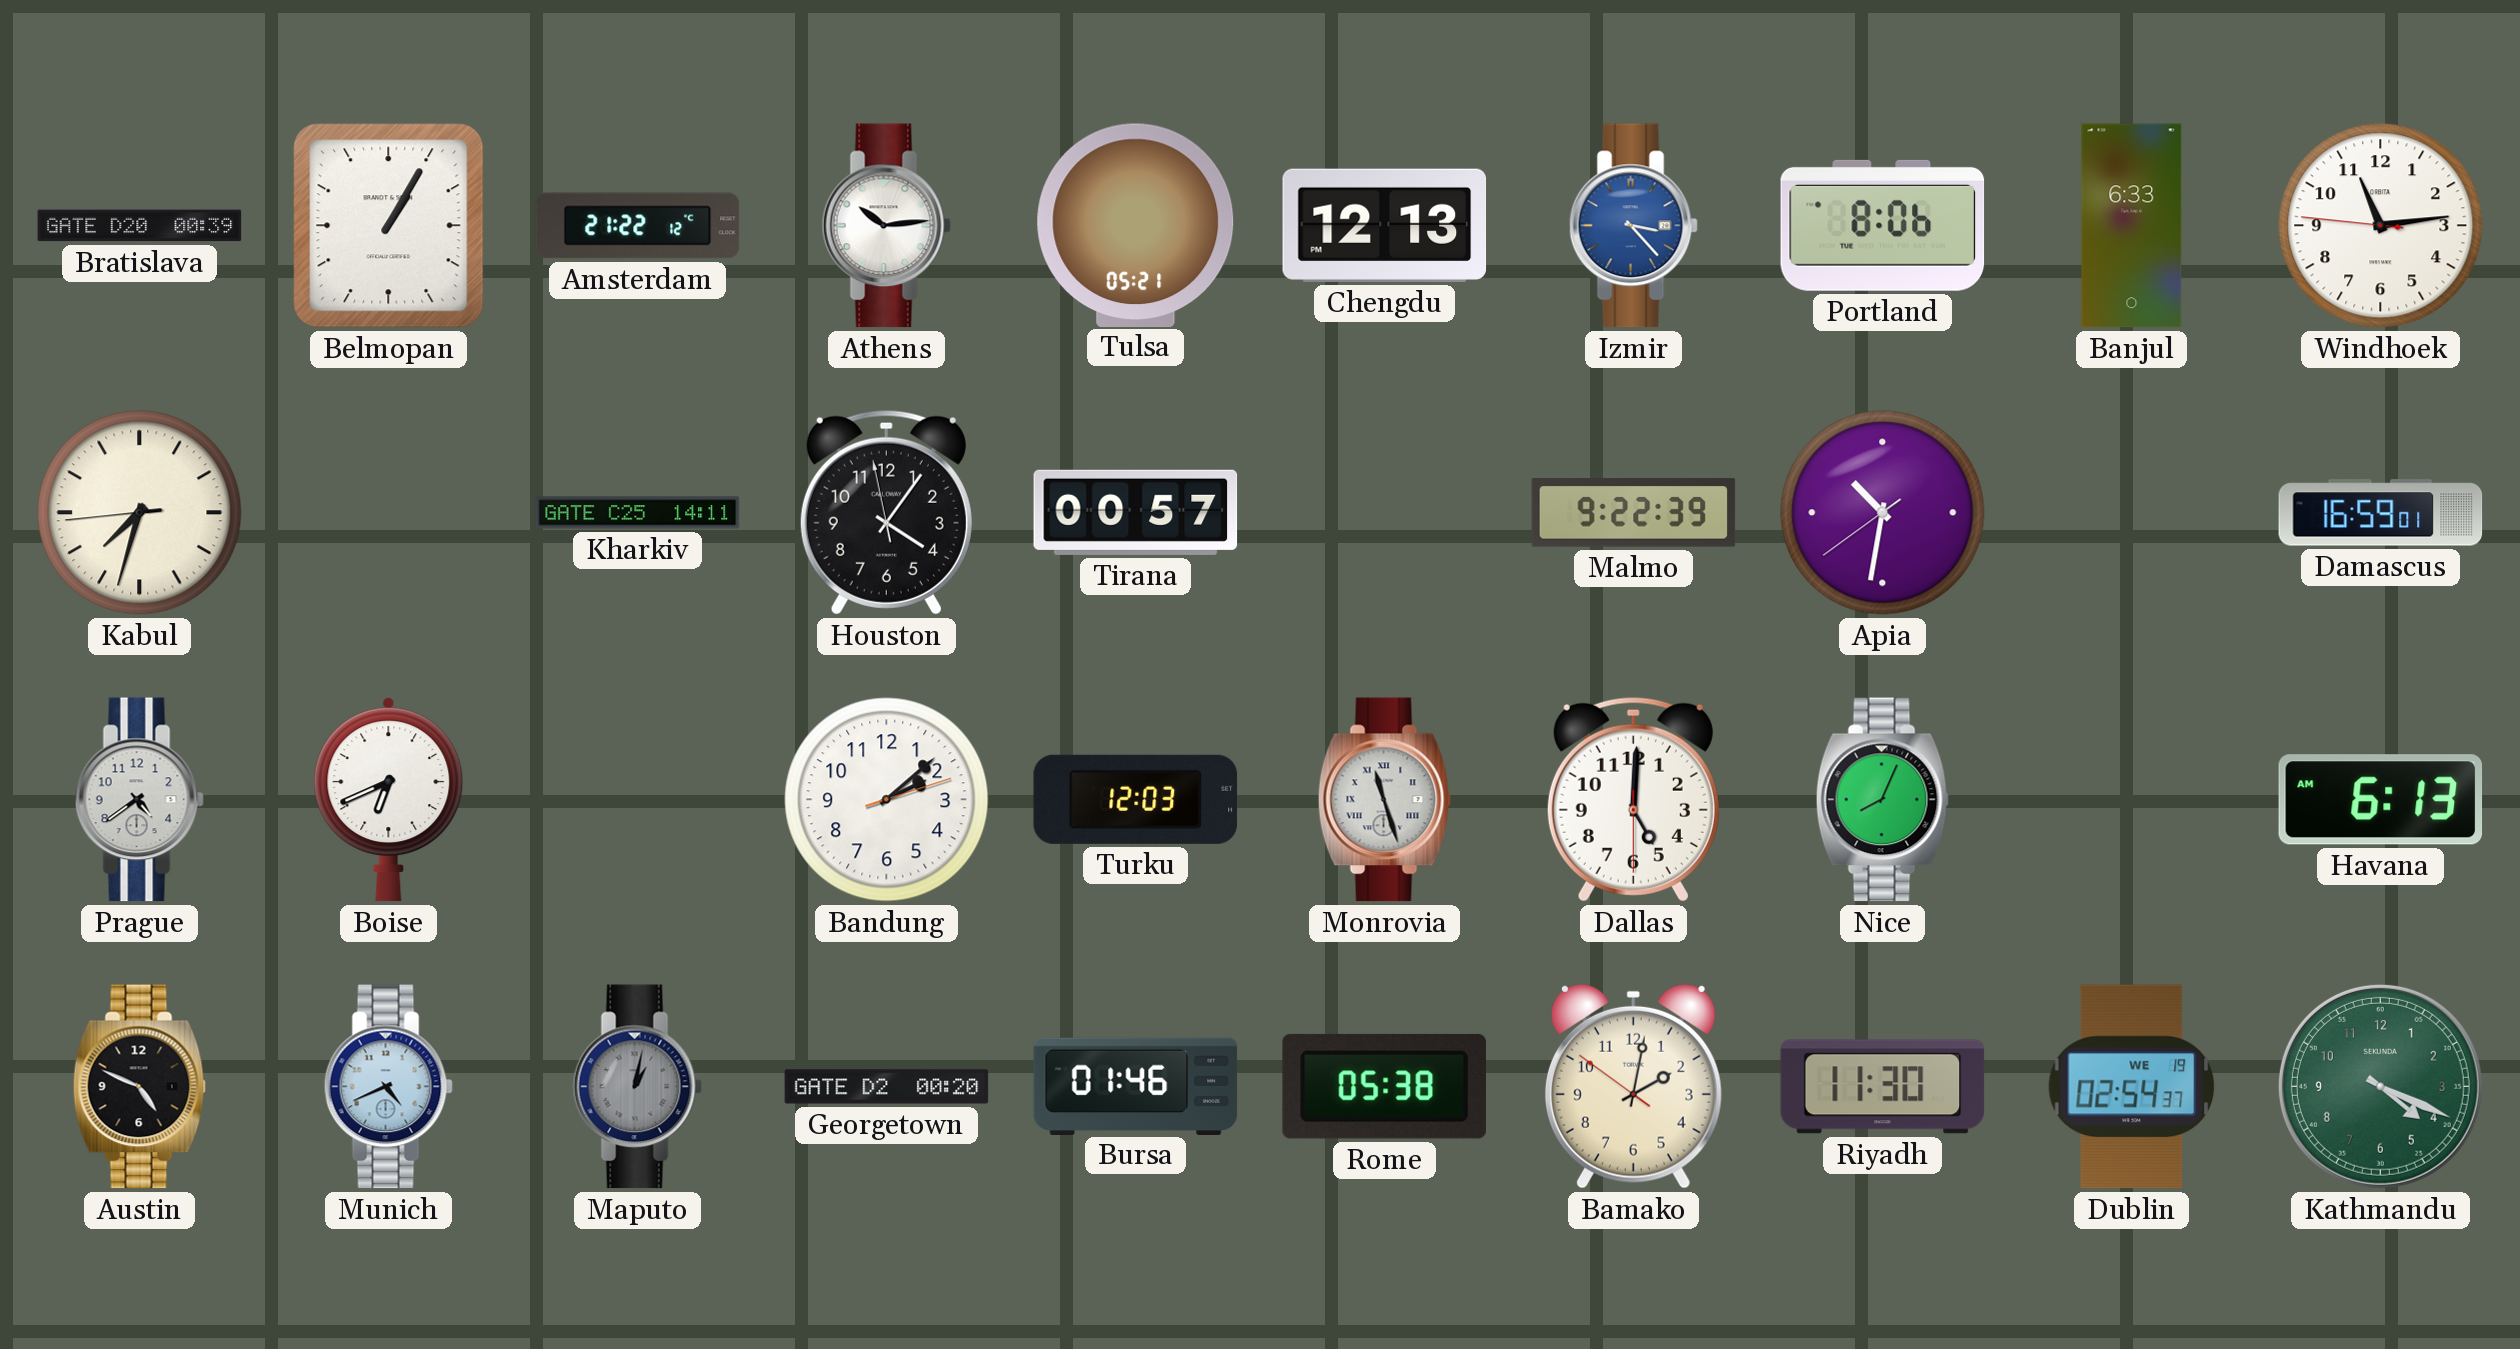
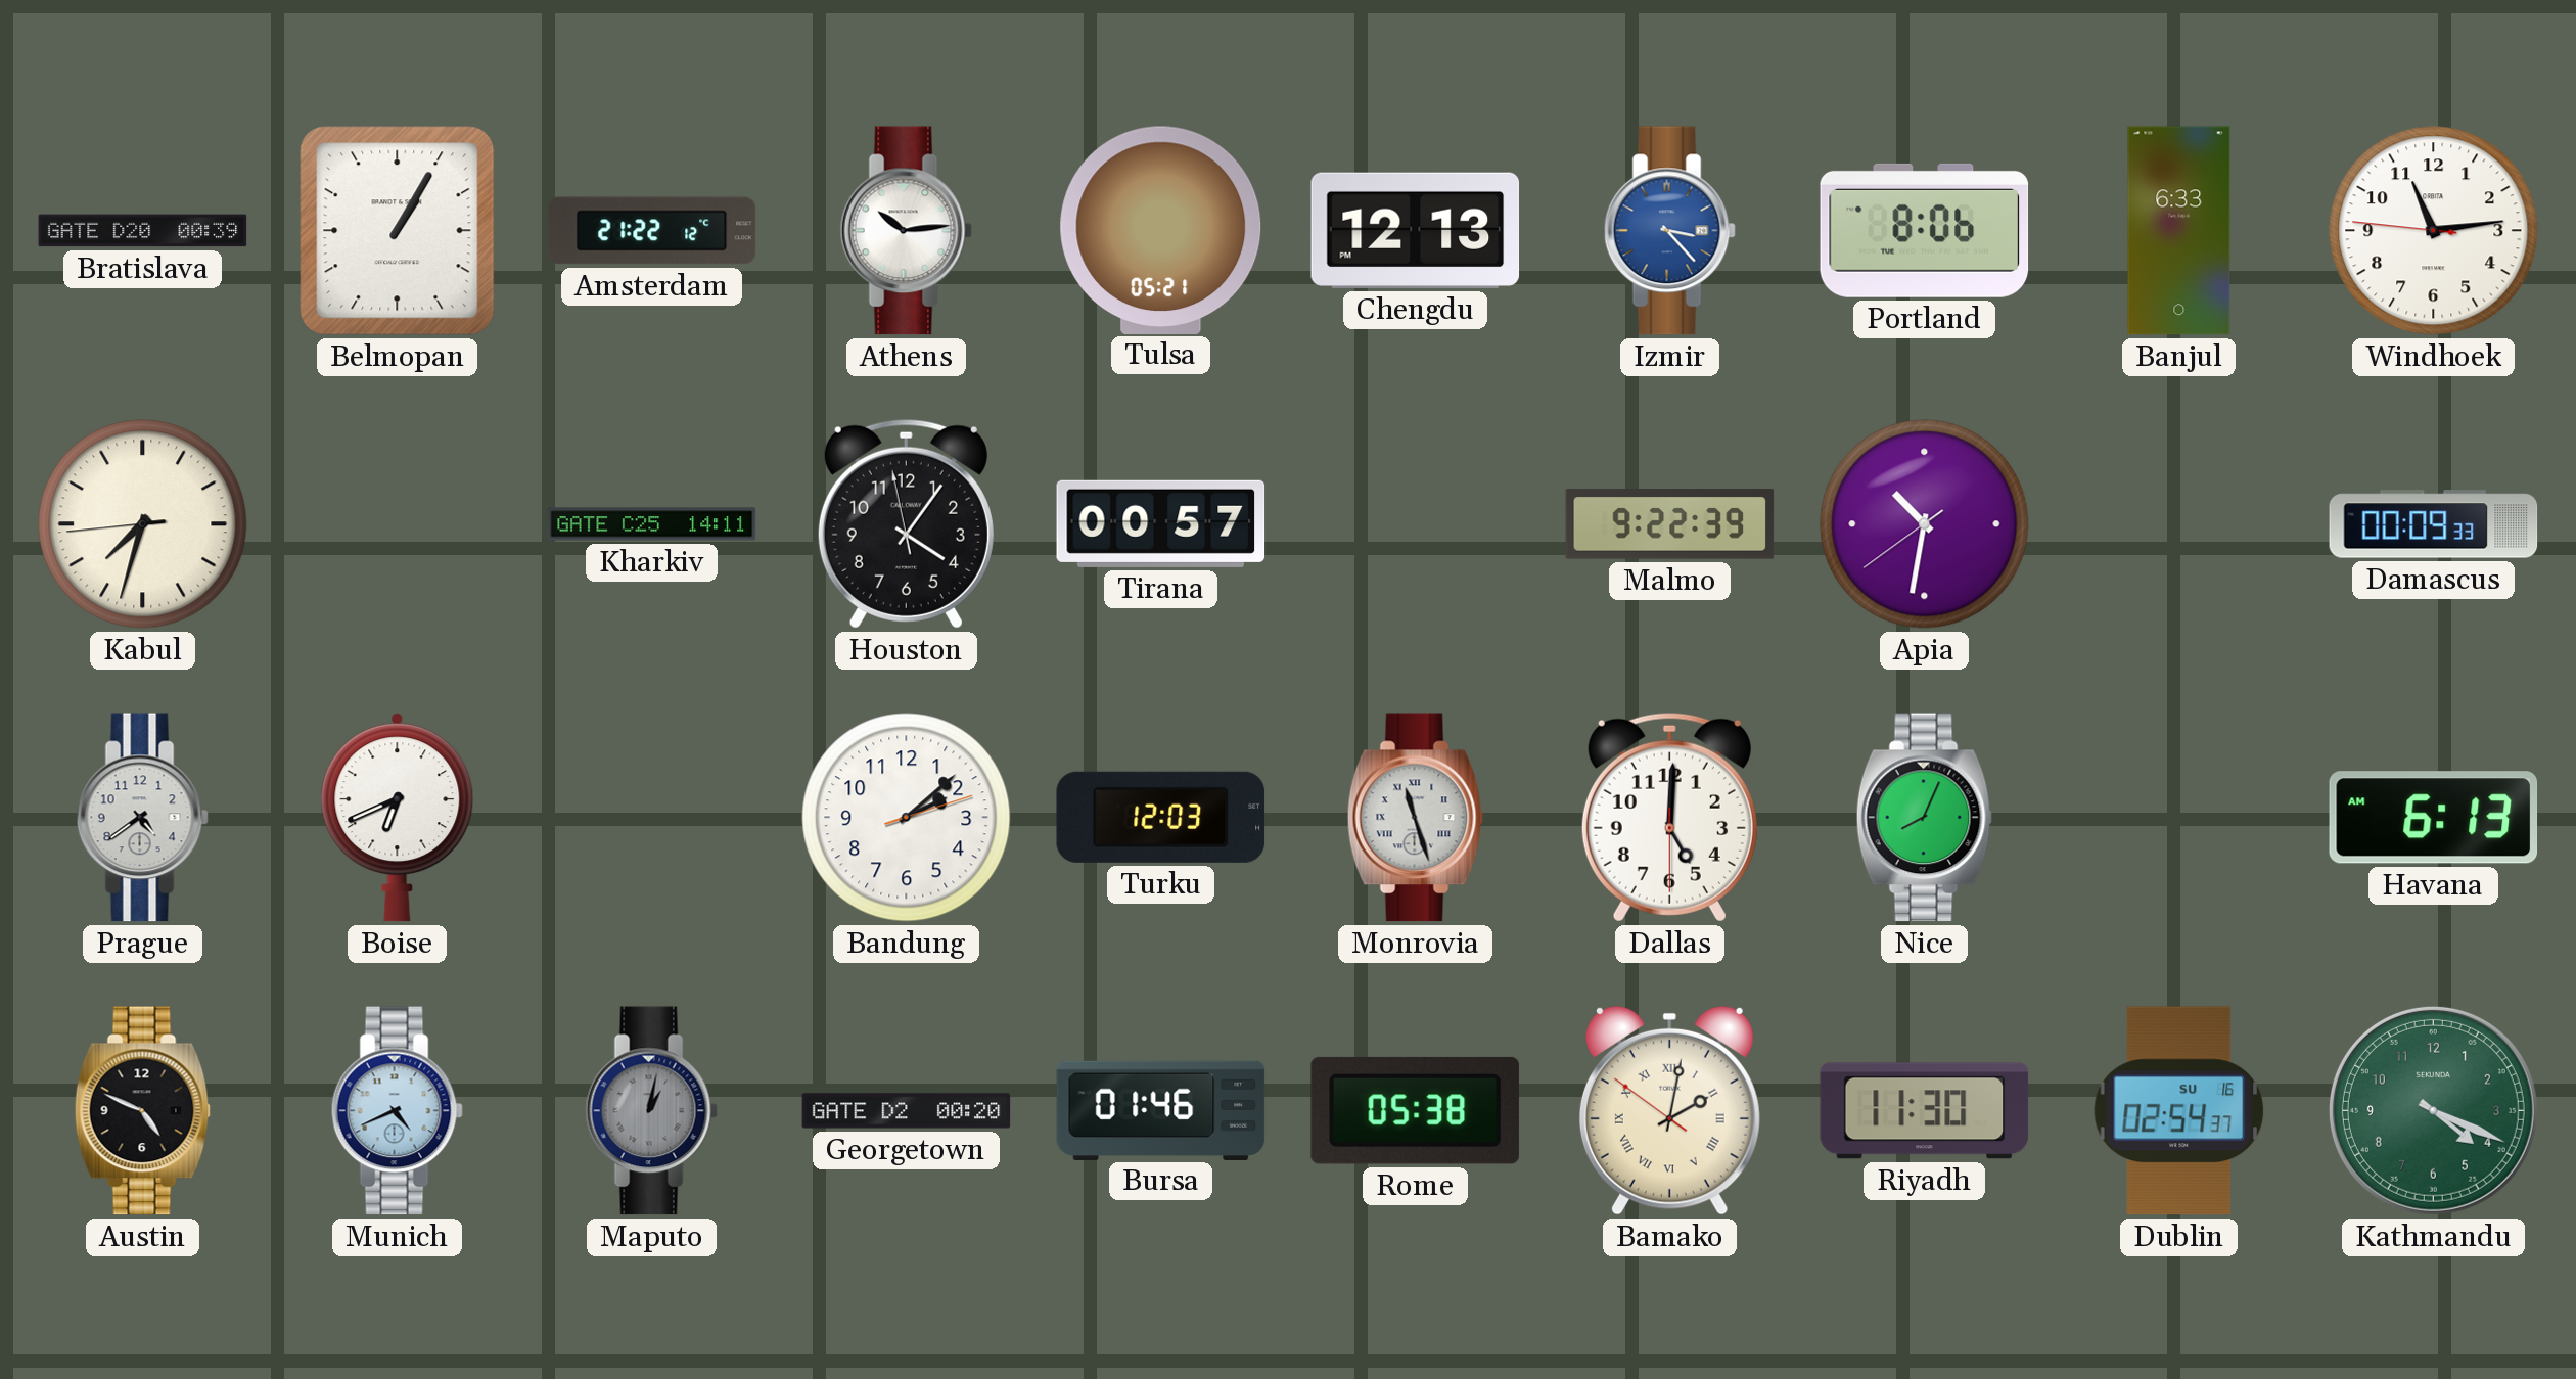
Damascus: 16:59 -> 00:09
Bamako numerals: Arabic -> Roman
Dublin date: WE 19 -> SU 16
